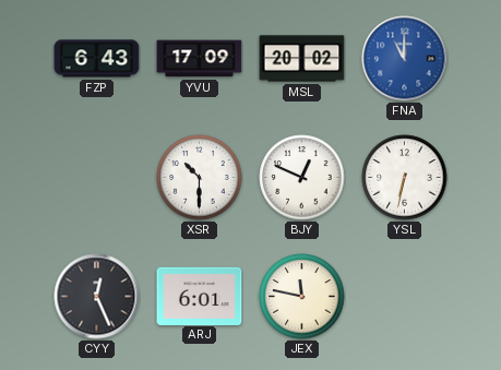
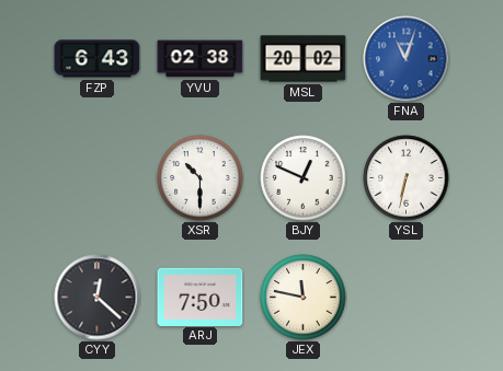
YVU: 17:09 -> 02:38
FNA: 11:00 -> 11:03
CYY: 12:26 -> 12:22
ARJ: 6:01 -> 7:50
